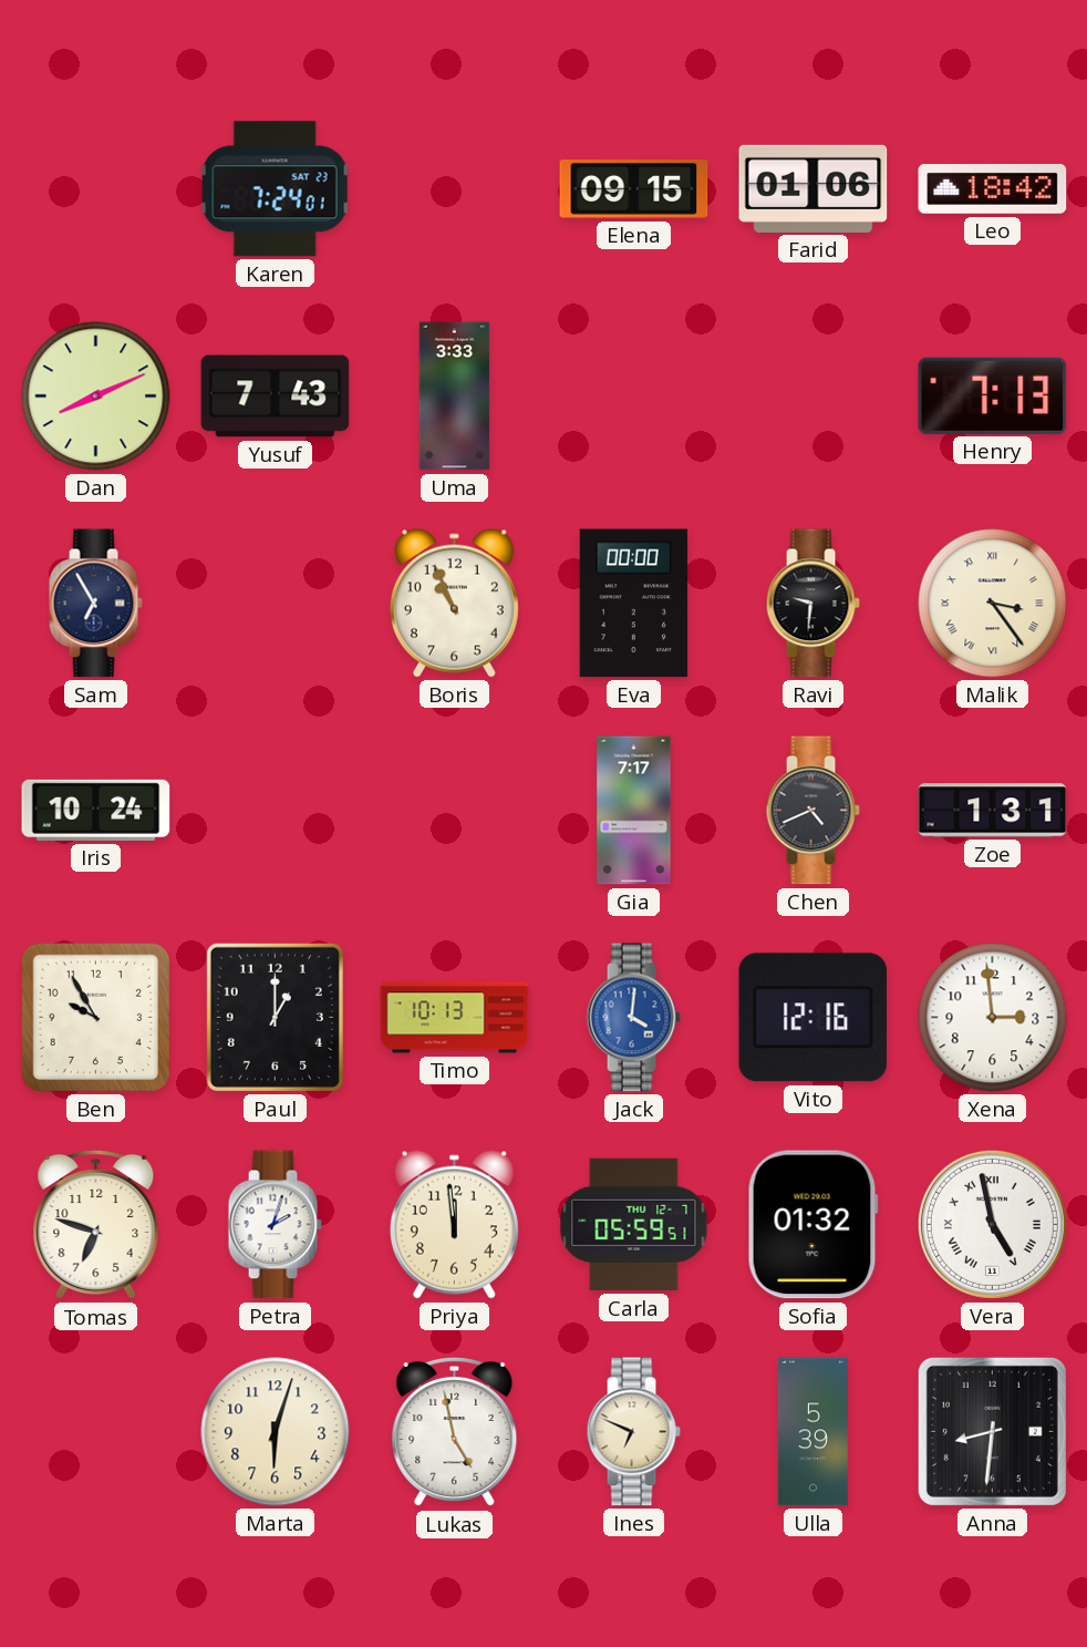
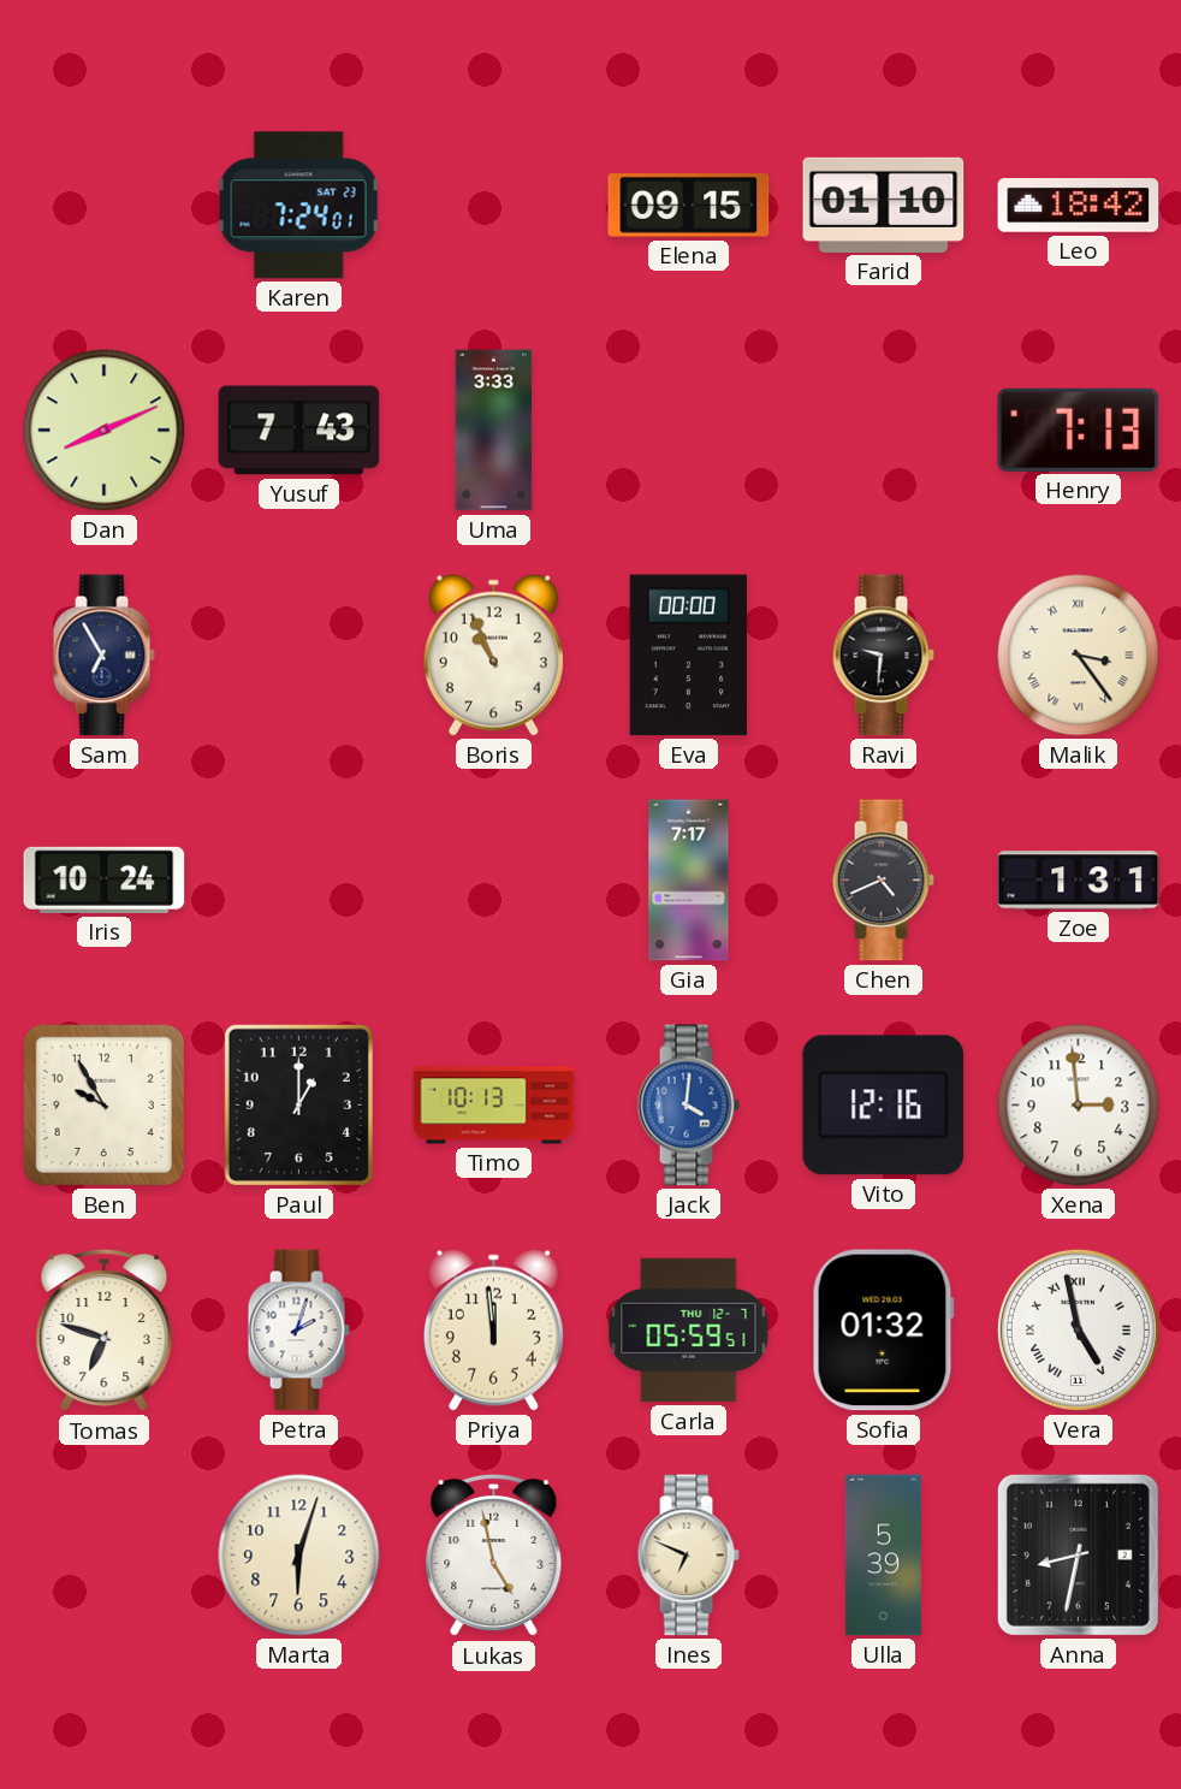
Farid: 01:06 -> 01:10
Anna: 8:31 -> 8:32
